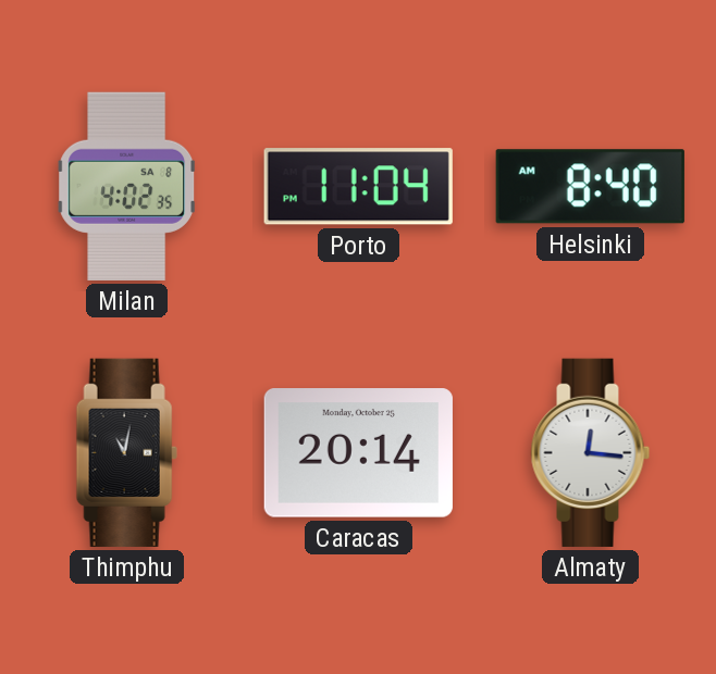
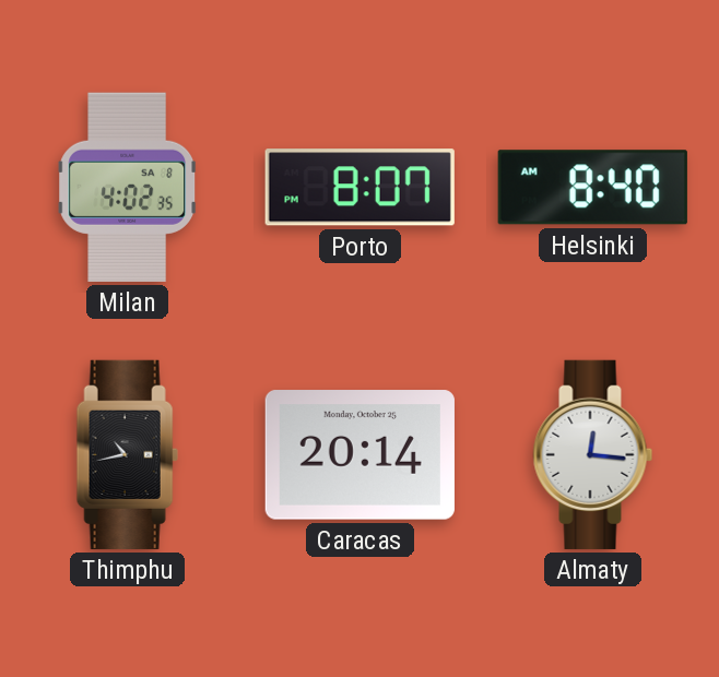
Porto: 11:04 -> 8:07
Thimphu: 11:02 -> 10:43
